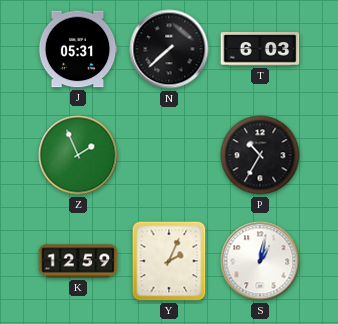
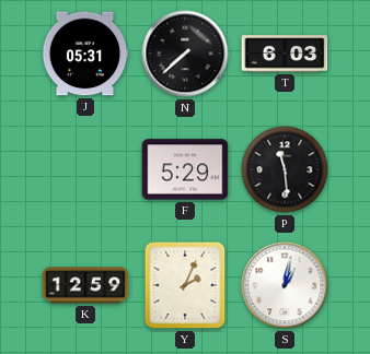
Z: 1:56 -> none
F: none -> 5:29
P: 10:35 -> 11:29
